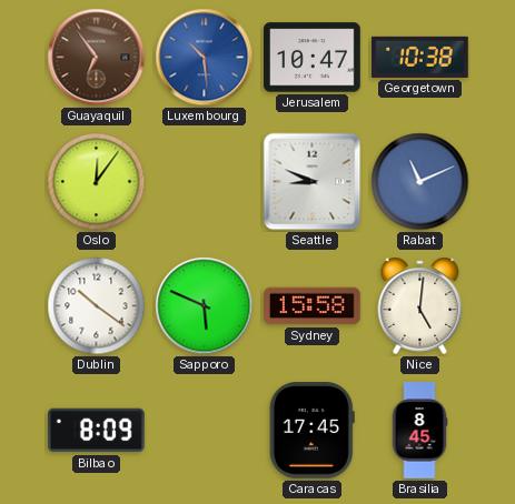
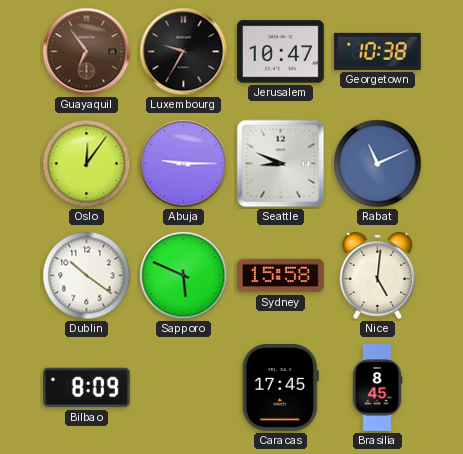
Luxembourg: 10:29 -> 9:35
Luxembourg dial: blue -> black
Abuja: none -> 9:15
